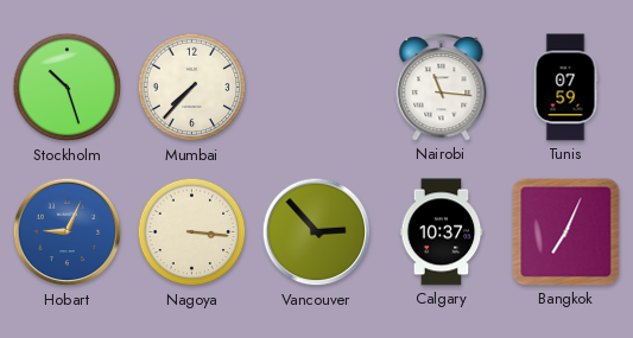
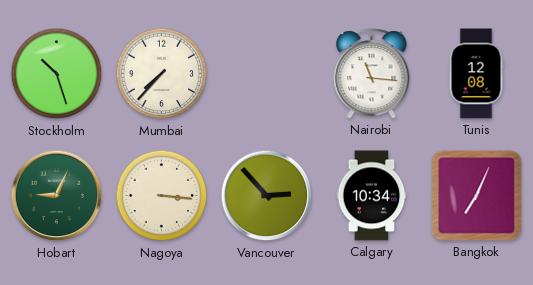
Tunis: 07:59 -> 12:08
Hobart dial: blue -> green
Calgary: 10:37 -> 10:34
